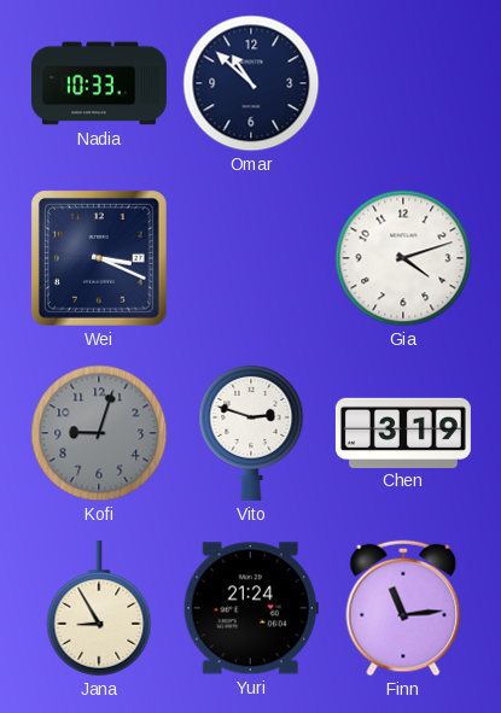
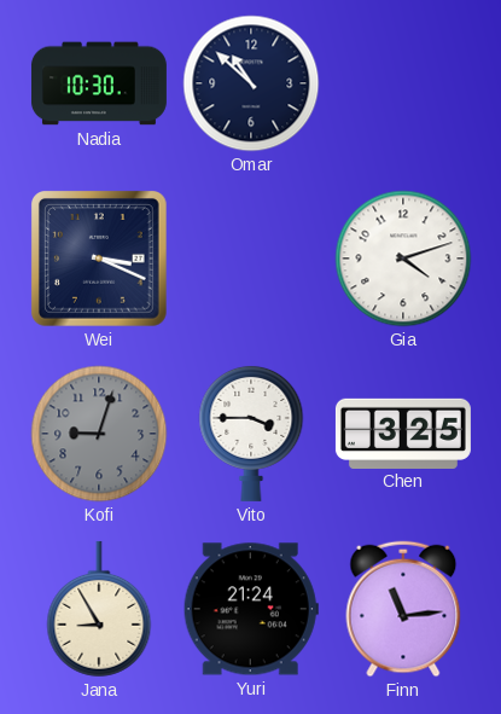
Nadia: 10:33 -> 10:30
Vito: 2:48 -> 3:45
Chen: 3:19 -> 3:25
